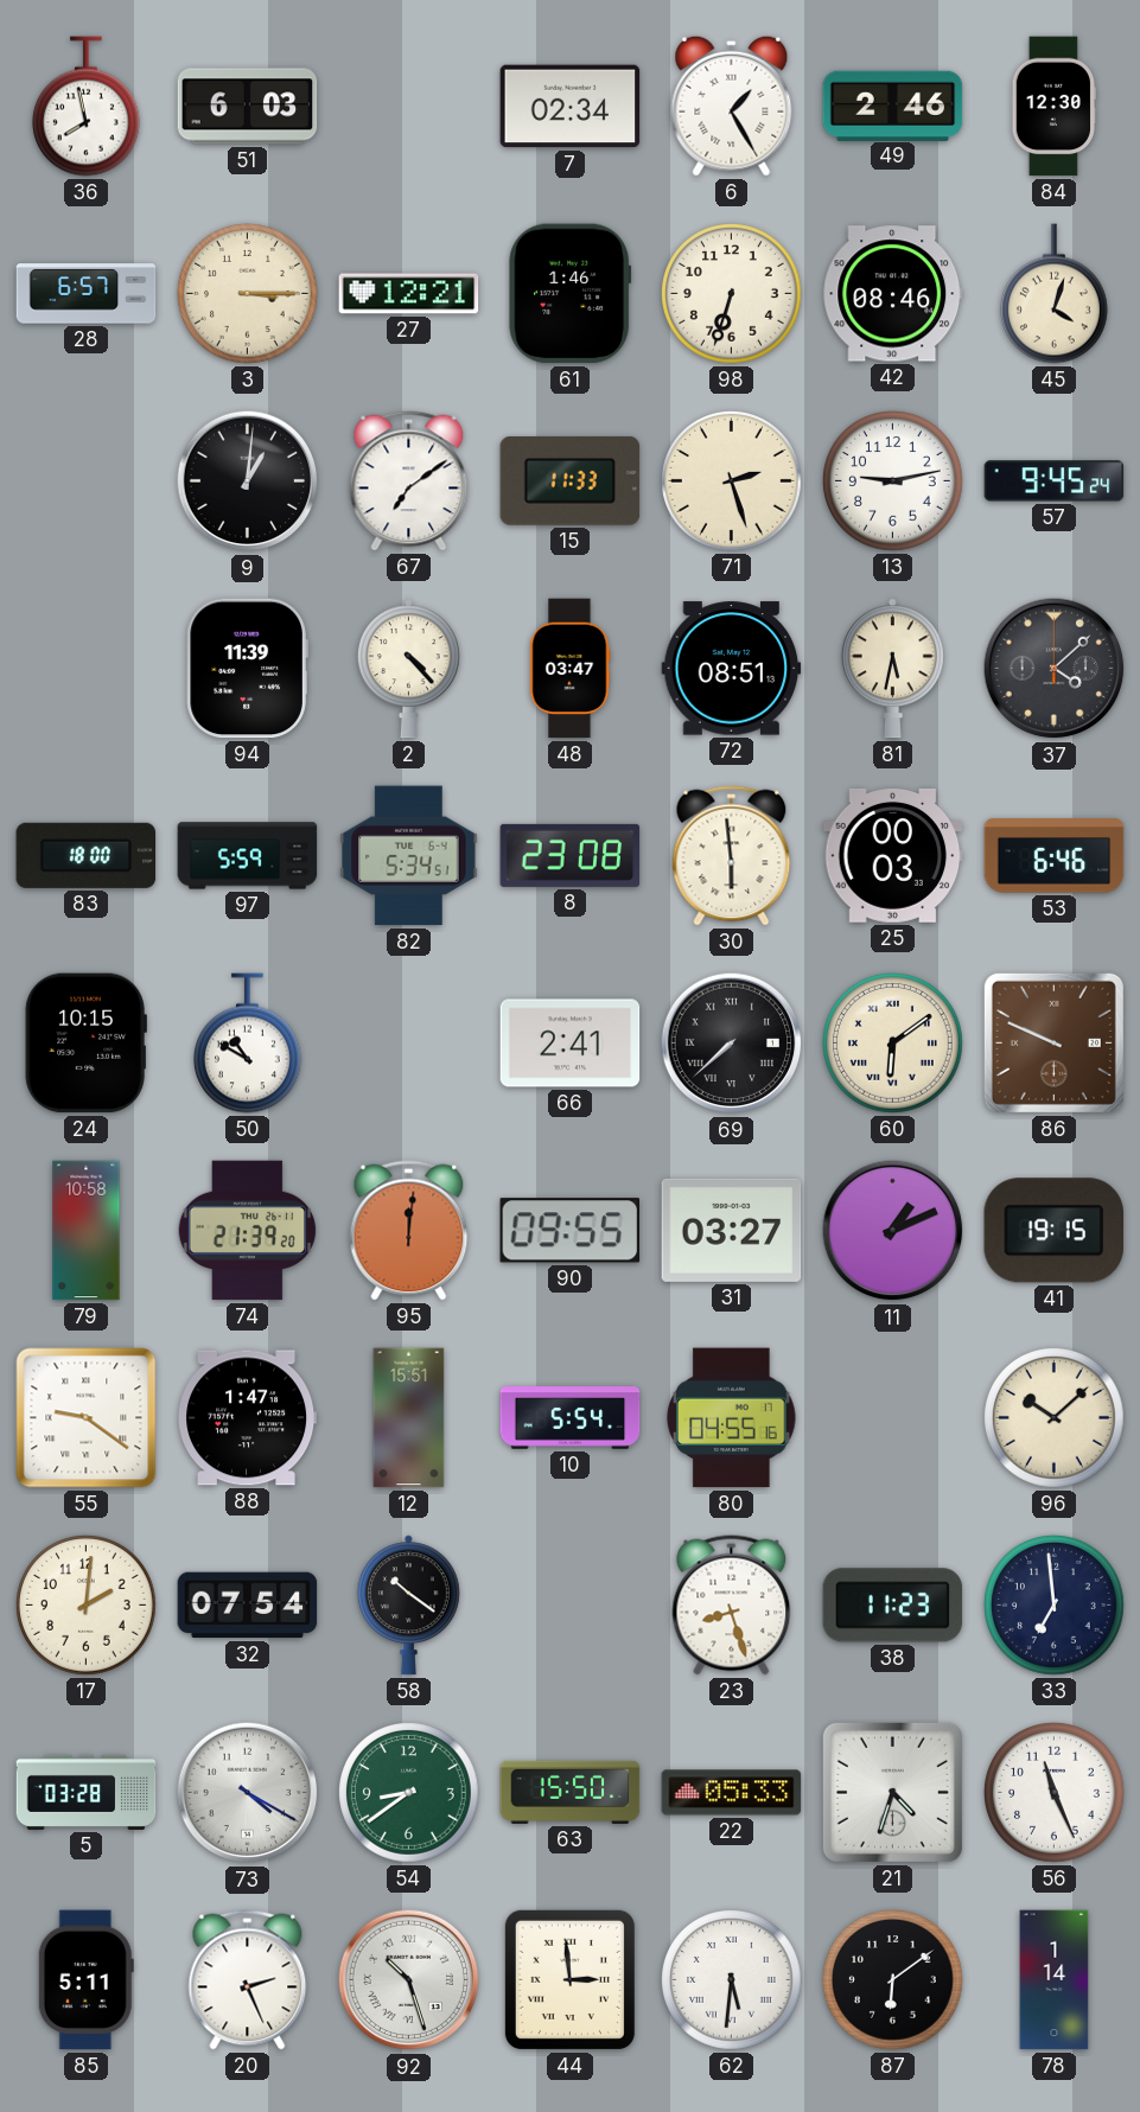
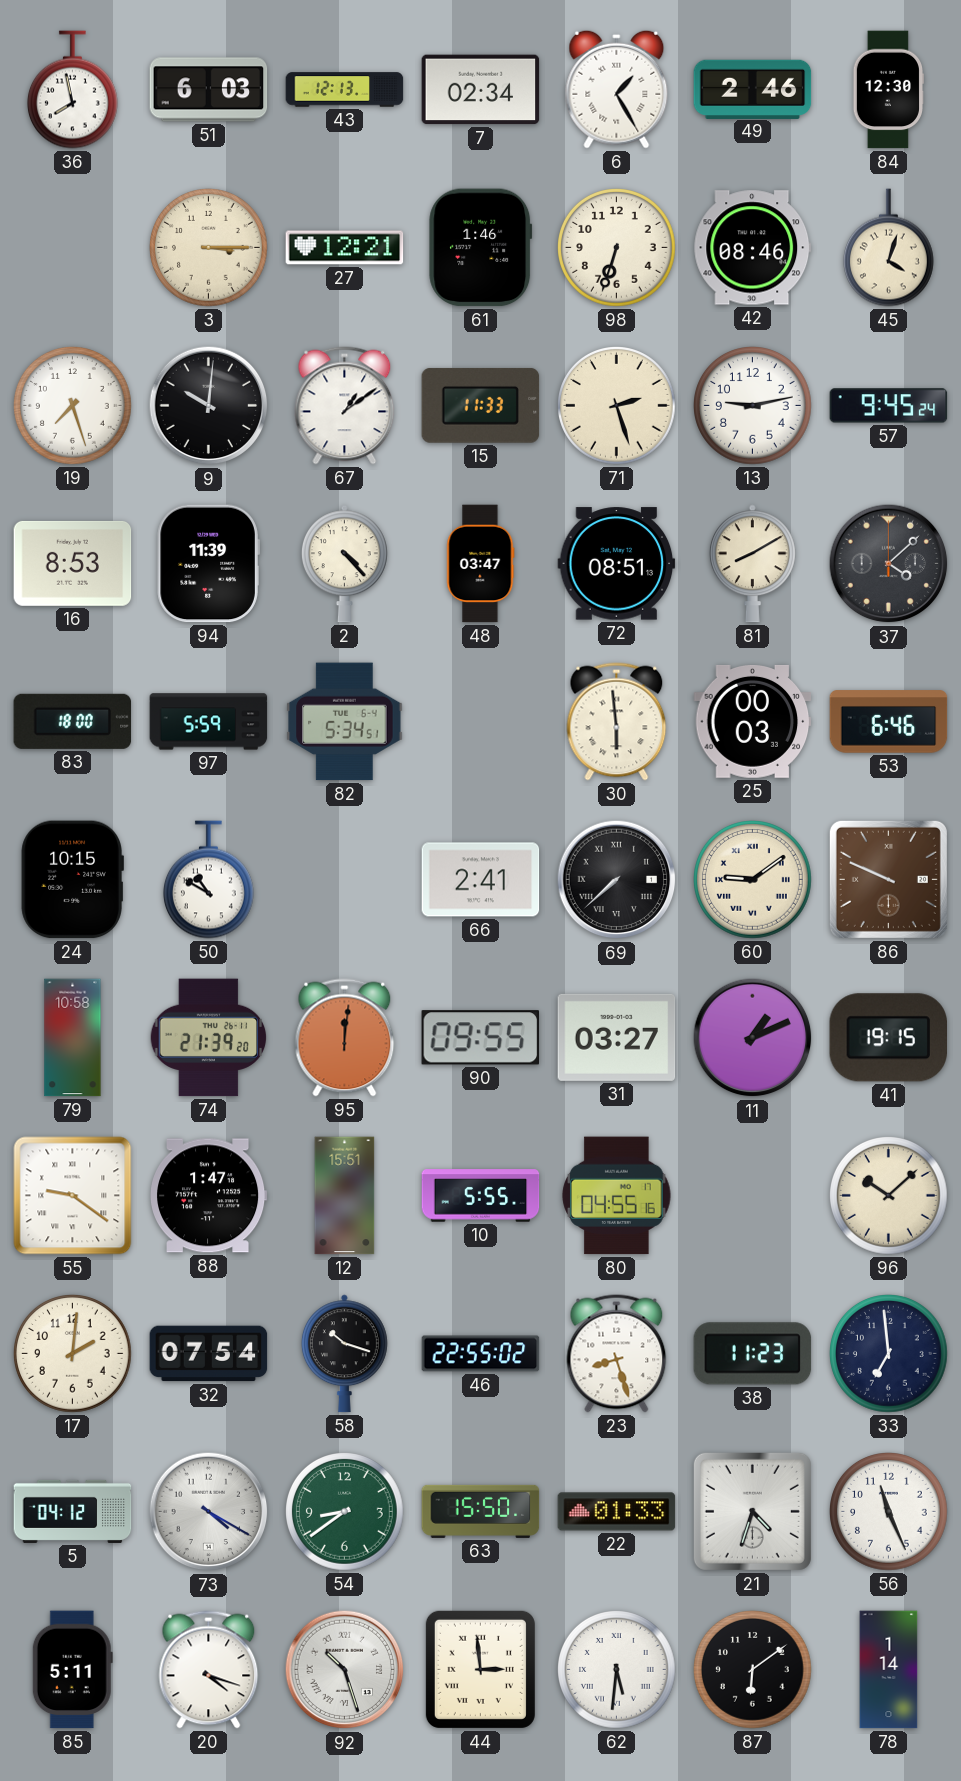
43: none -> 12:13
28: 6:57 -> none
19: none -> 7:27
9: 1:01 -> 10:01
67: 7:09 -> 1:09
16: none -> 8:53
81: 5:32 -> 8:10
8: 23:08 -> none
60: 6:09 -> 9:09
10: 5:54 -> 5:55
58: 10:21 -> 10:18
46: none -> 22:55
5: 03:28 -> 04:12
22: 05:33 -> 01:33
20: 2:26 -> 4:18
